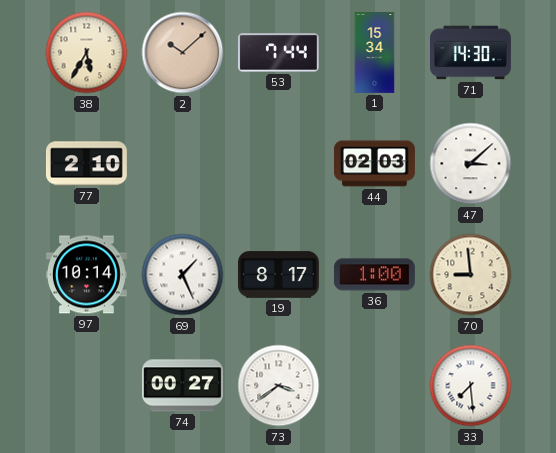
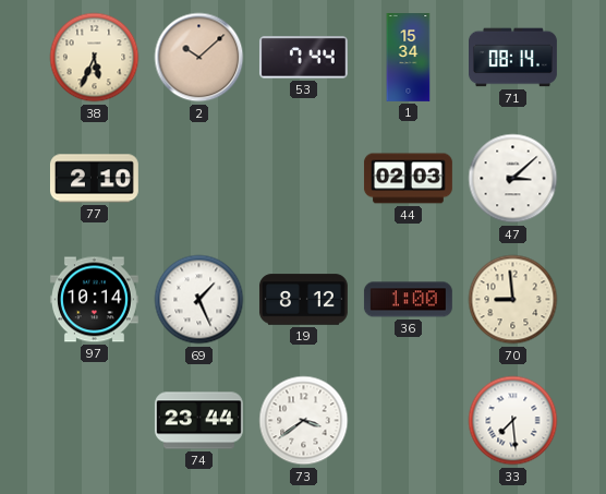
38: 5:35 -> 5:34
71: 14:30 -> 08:14
19: 8:17 -> 8:12
74: 00:27 -> 23:44
